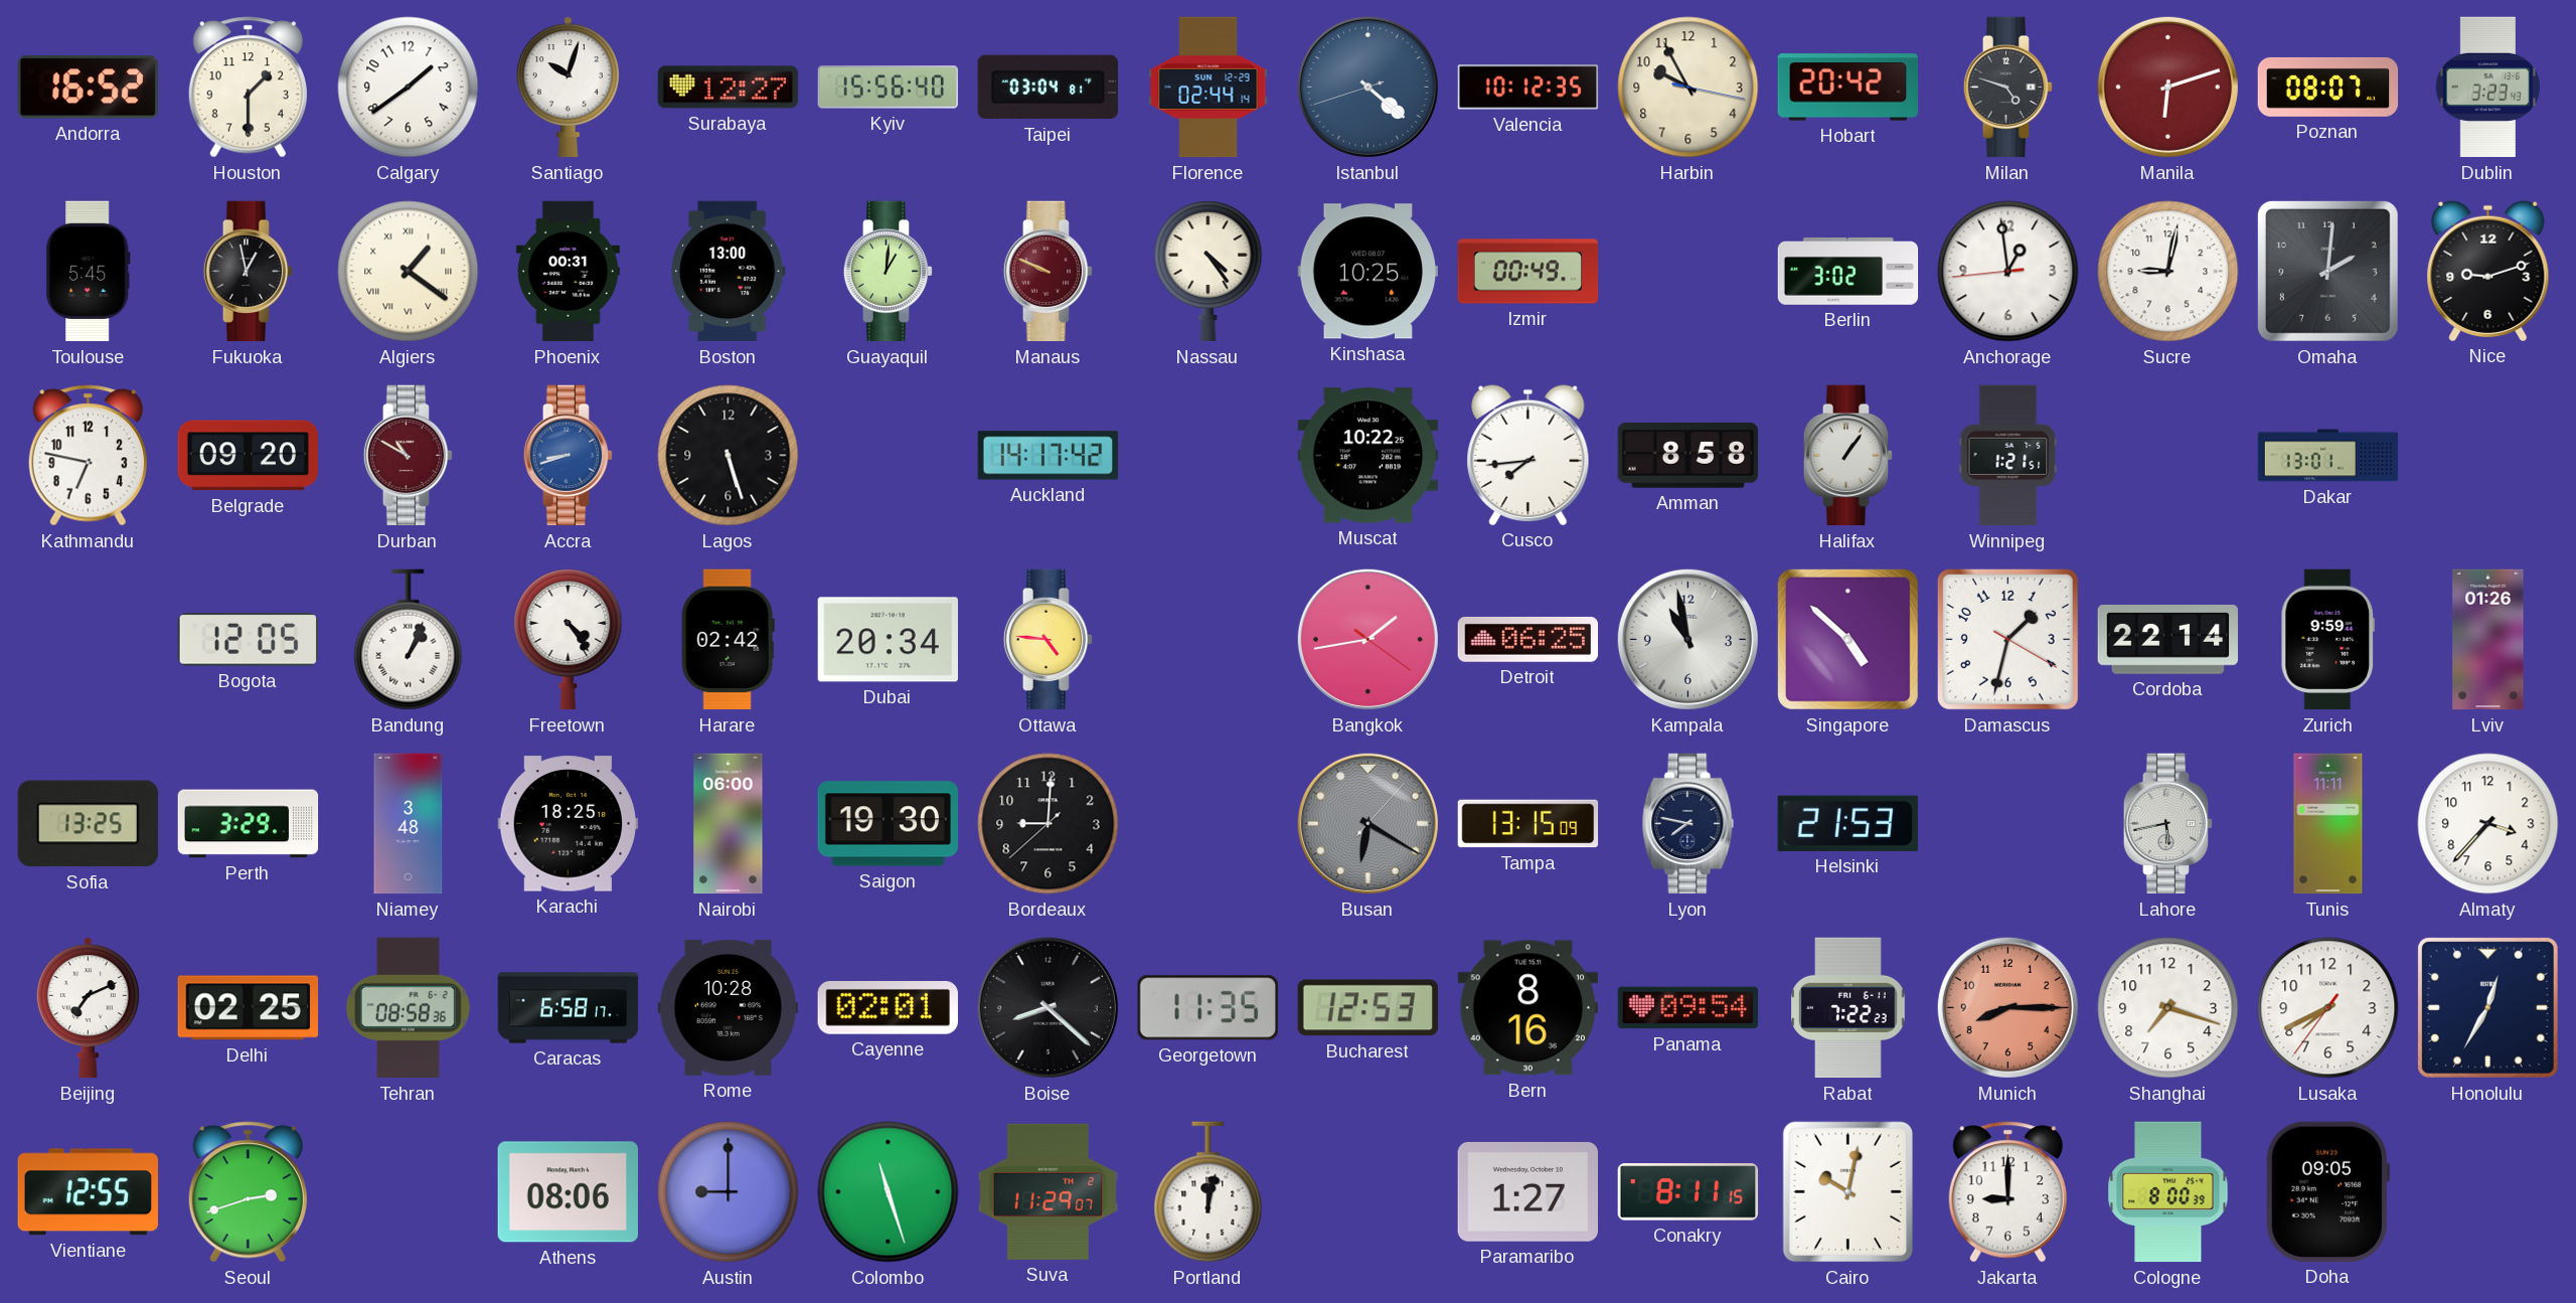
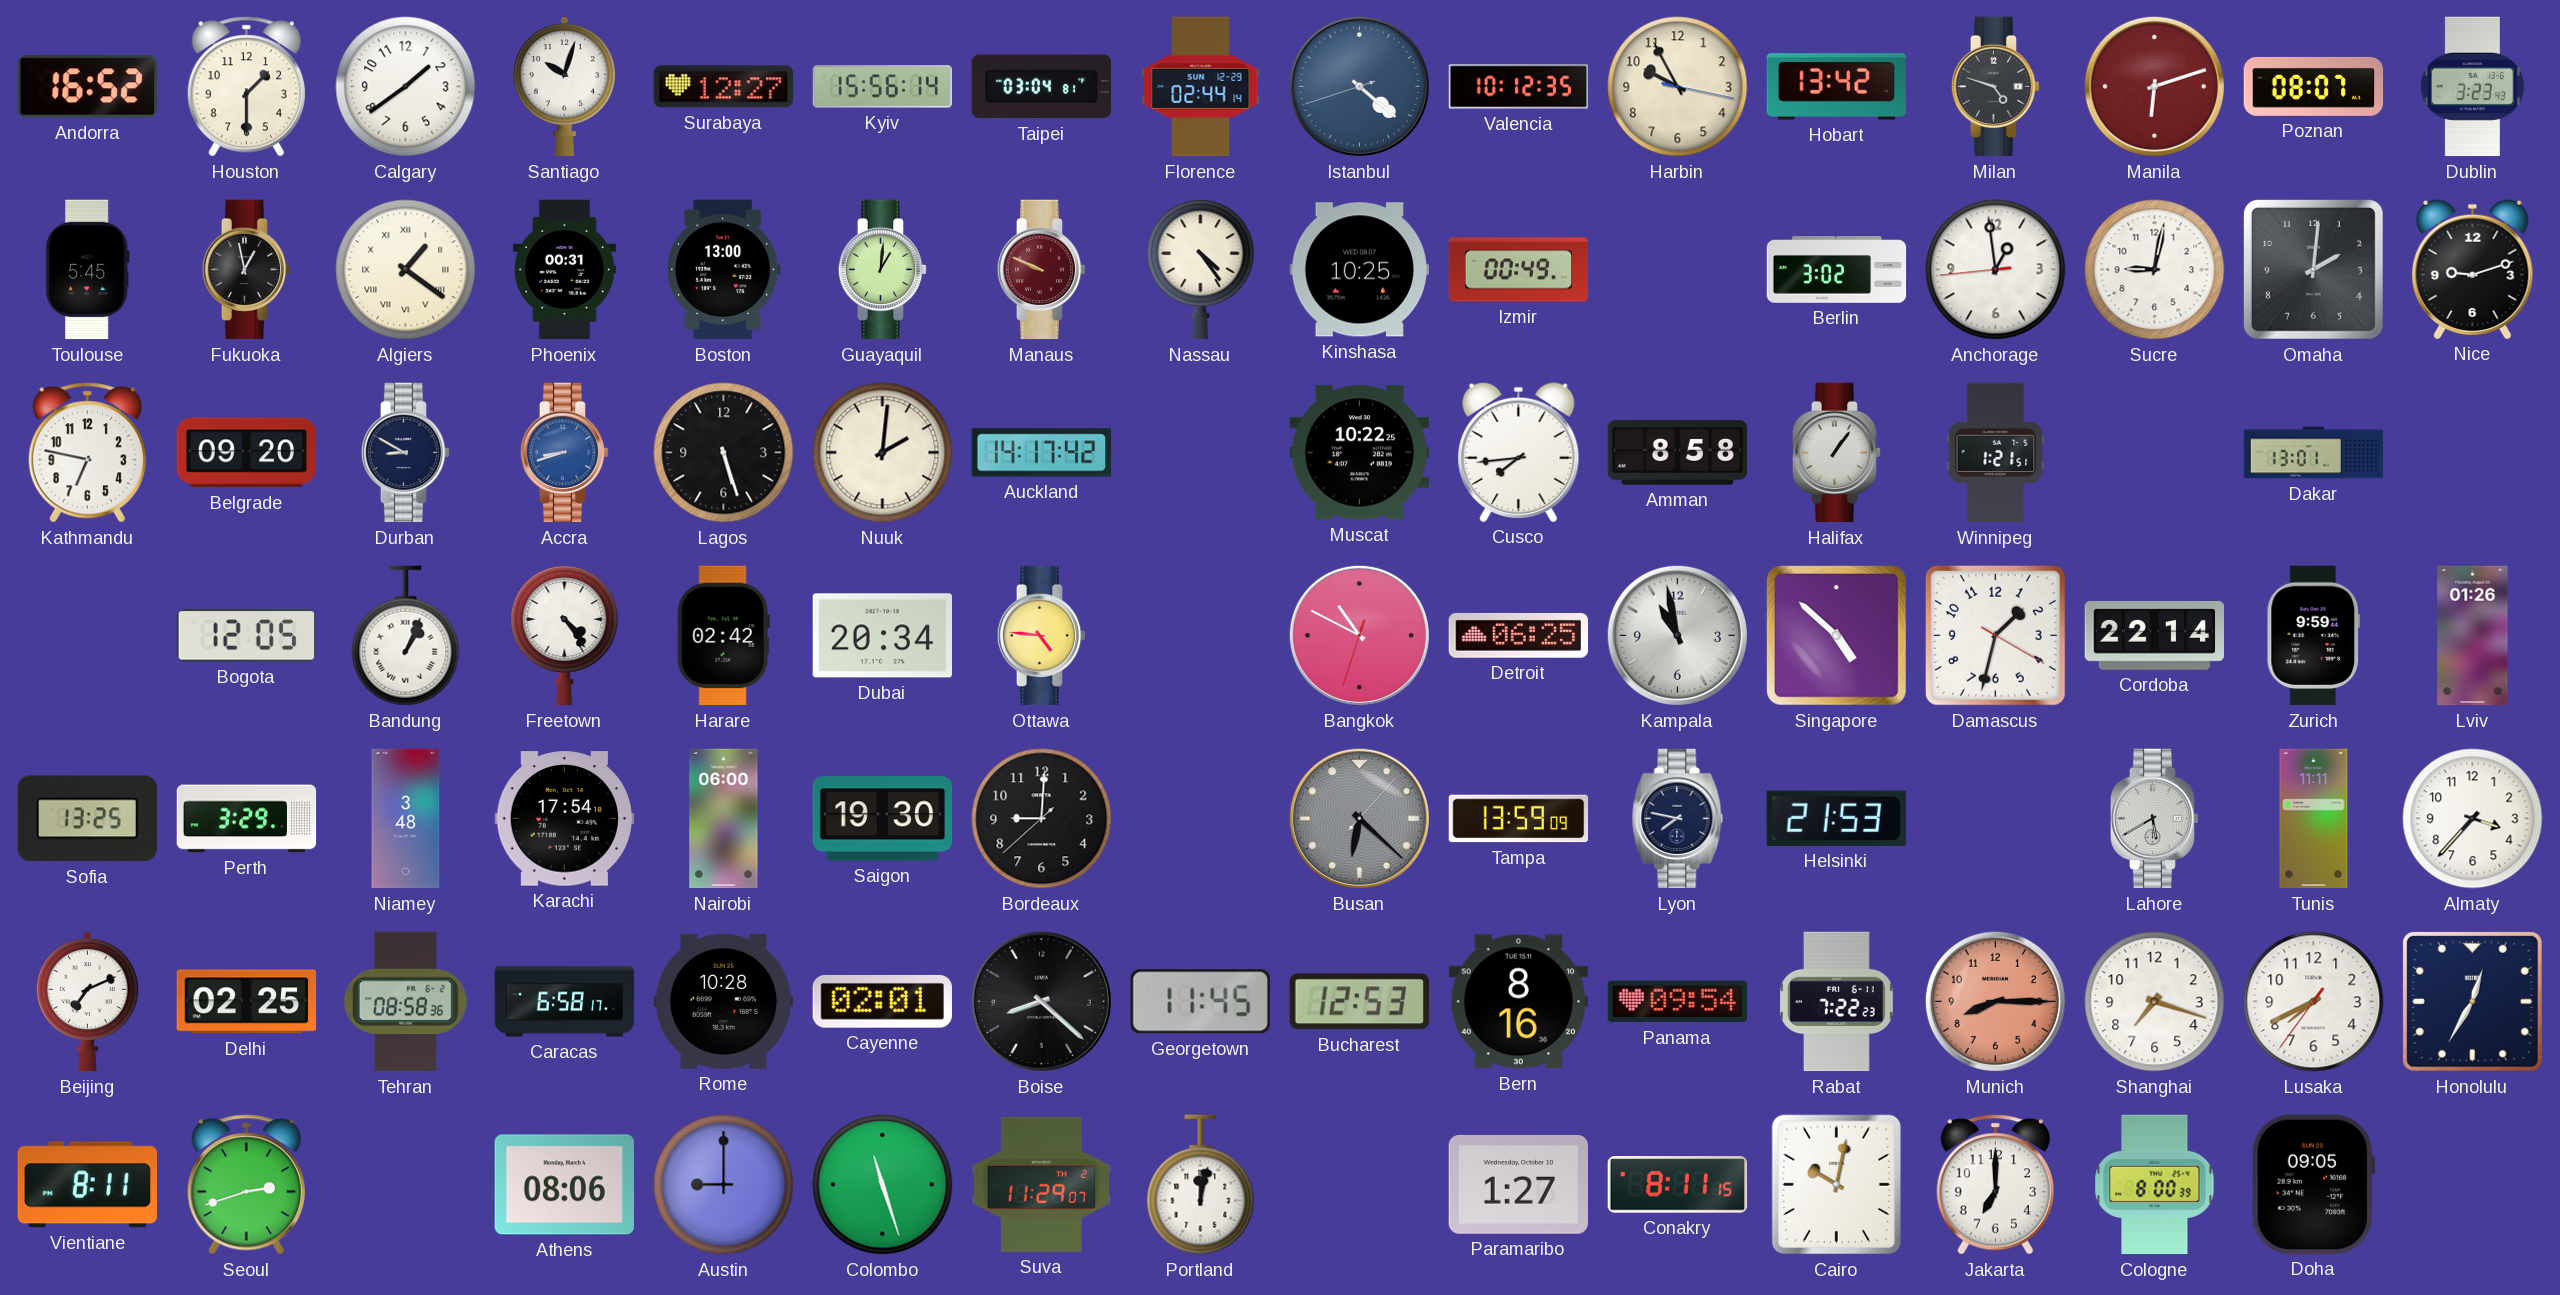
Kyiv: 15:56:40 -> 15:56:14
Hobart: 20:42 -> 13:42
Durban: 10:50 -> 8:50
Durban dial: burgundy -> navy
Nuuk: none -> 2:01
Bangkok: 1:43 -> 10:49
Karachi: 18:25 -> 17:54
Busan: 6:20 -> 6:22
Tampa: 13:15 -> 13:59
Lahore: 5:43 -> 5:40
Georgetown: 11:35 -> 11:45
Vientiane: 12:55 -> 8:11
Jakarta: 9:00 -> 7:00
